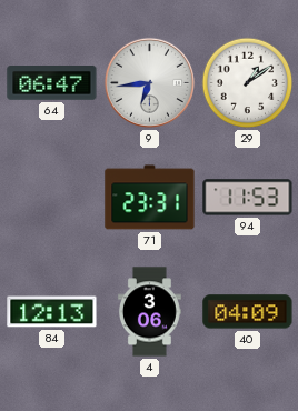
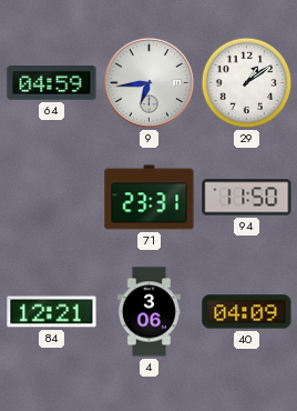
64: 06:47 -> 04:59
94: 11:53 -> 11:50
84: 12:13 -> 12:21
